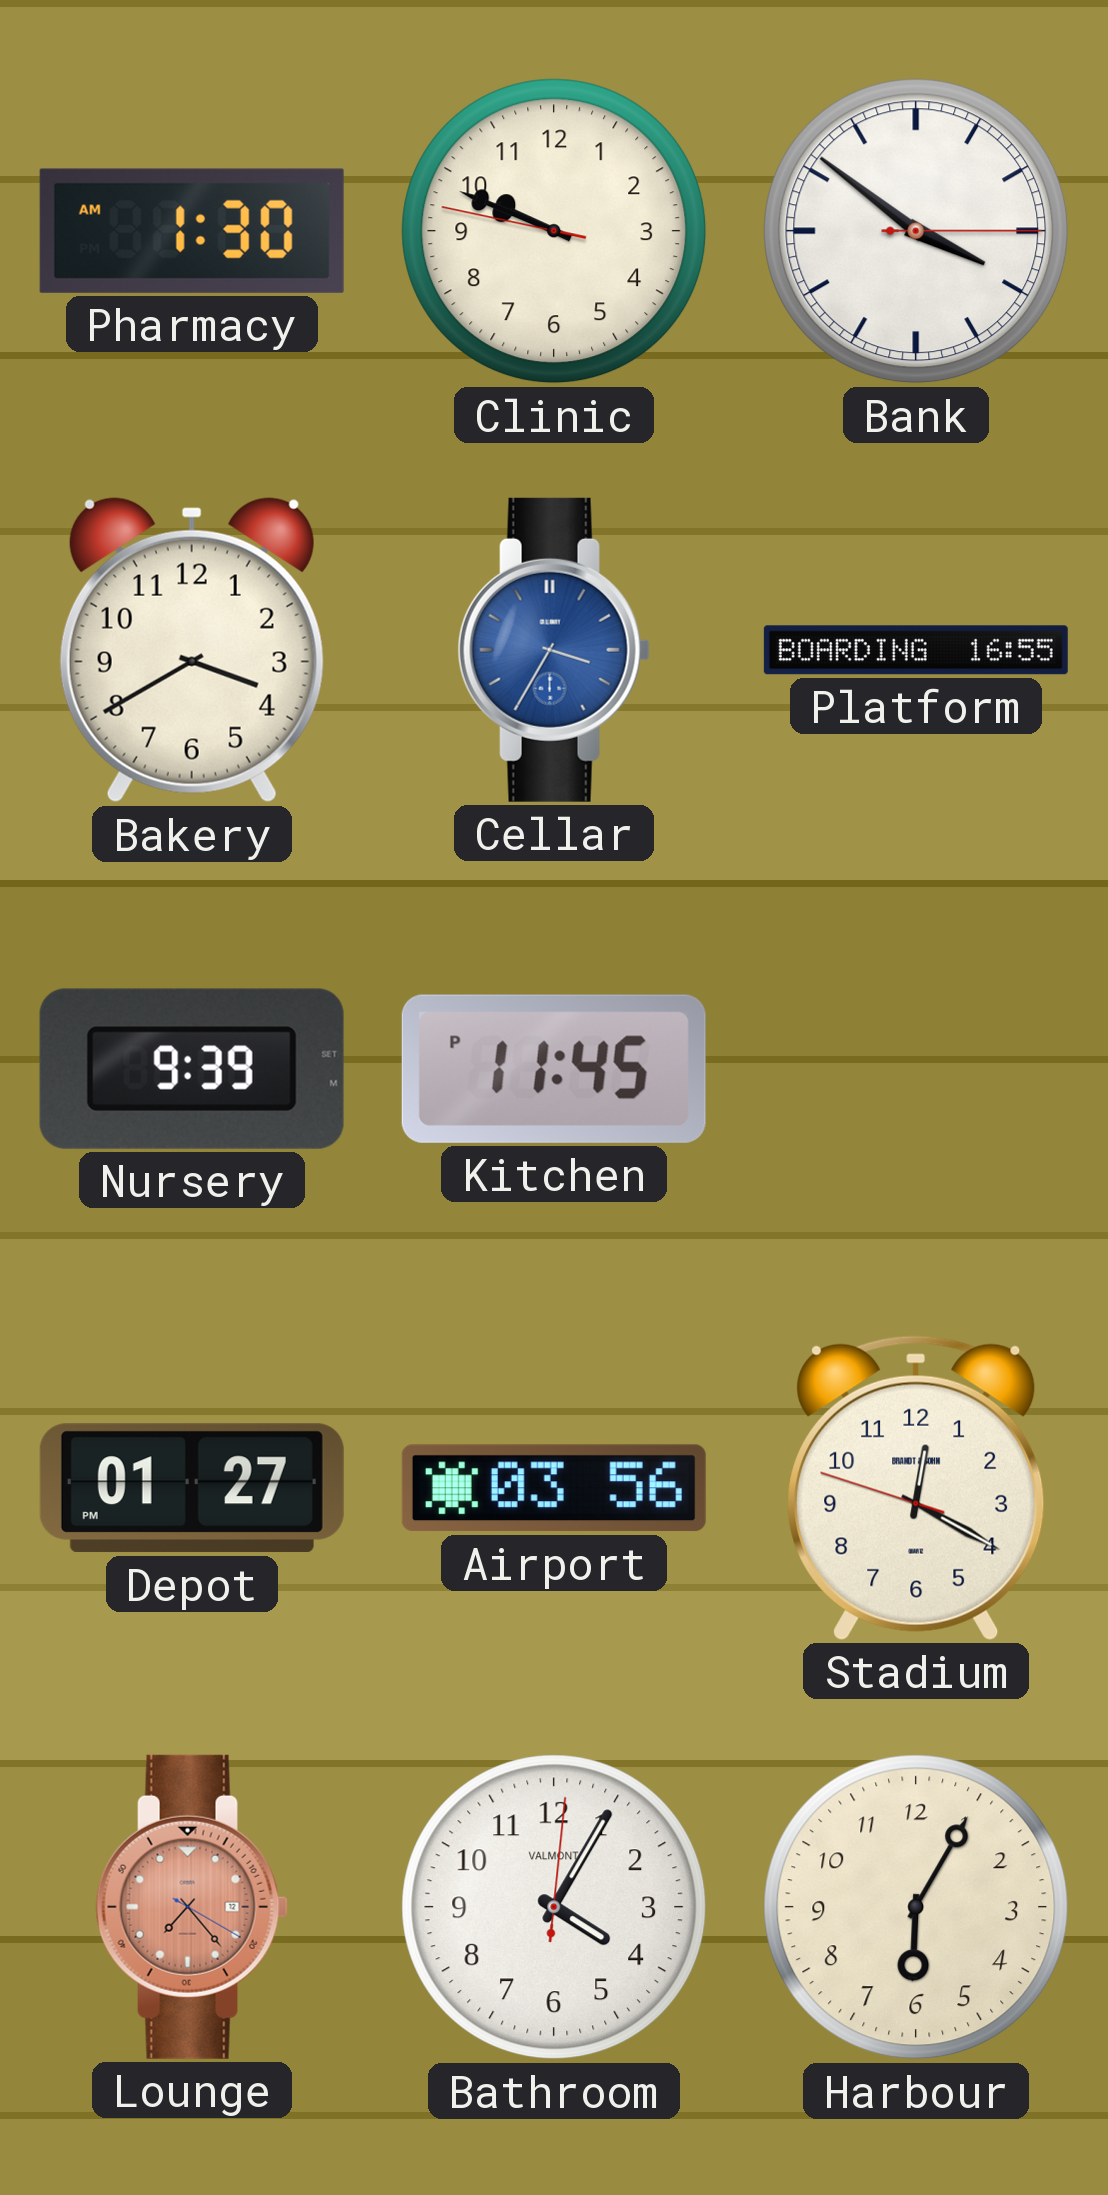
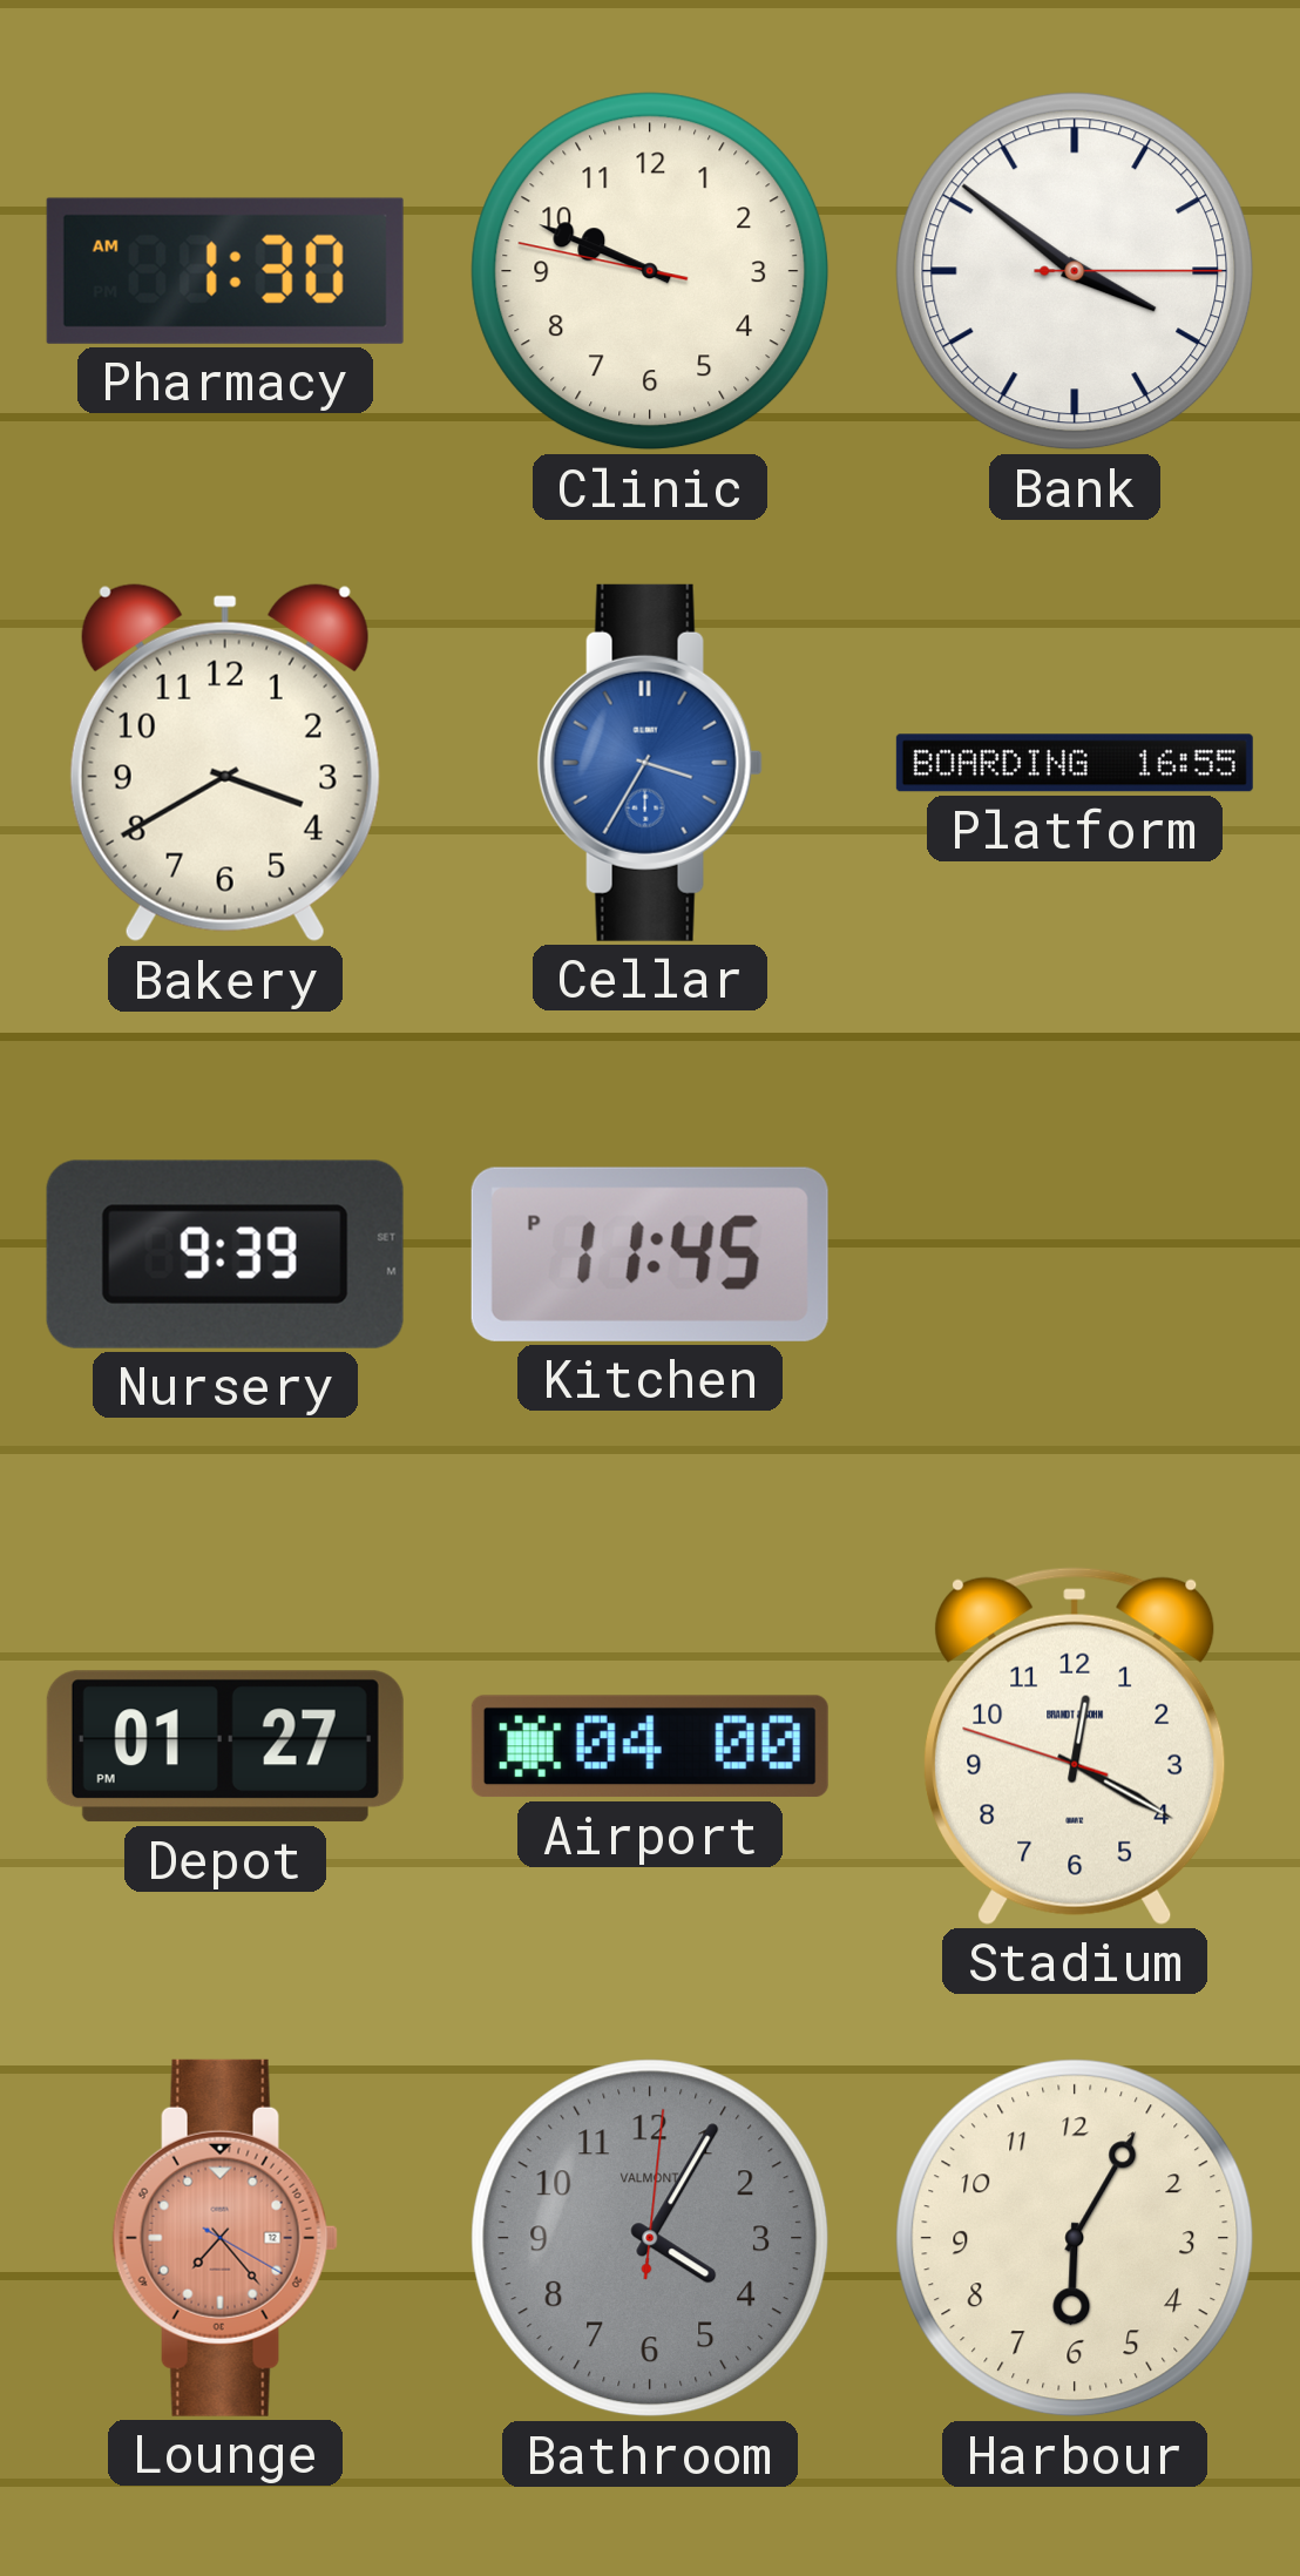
Airport: 03:56 -> 04:00
Bathroom dial: white -> grey
